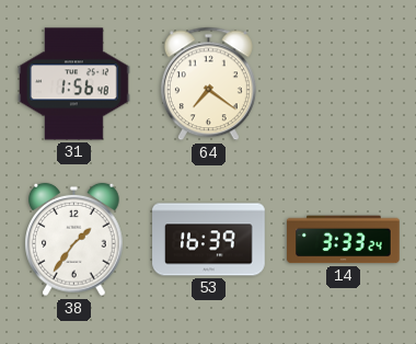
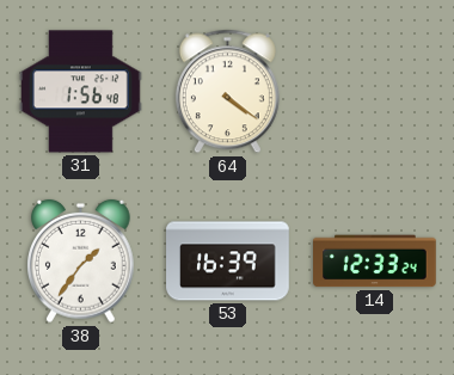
64: 7:21 -> 4:21
14: 3:33 -> 12:33
